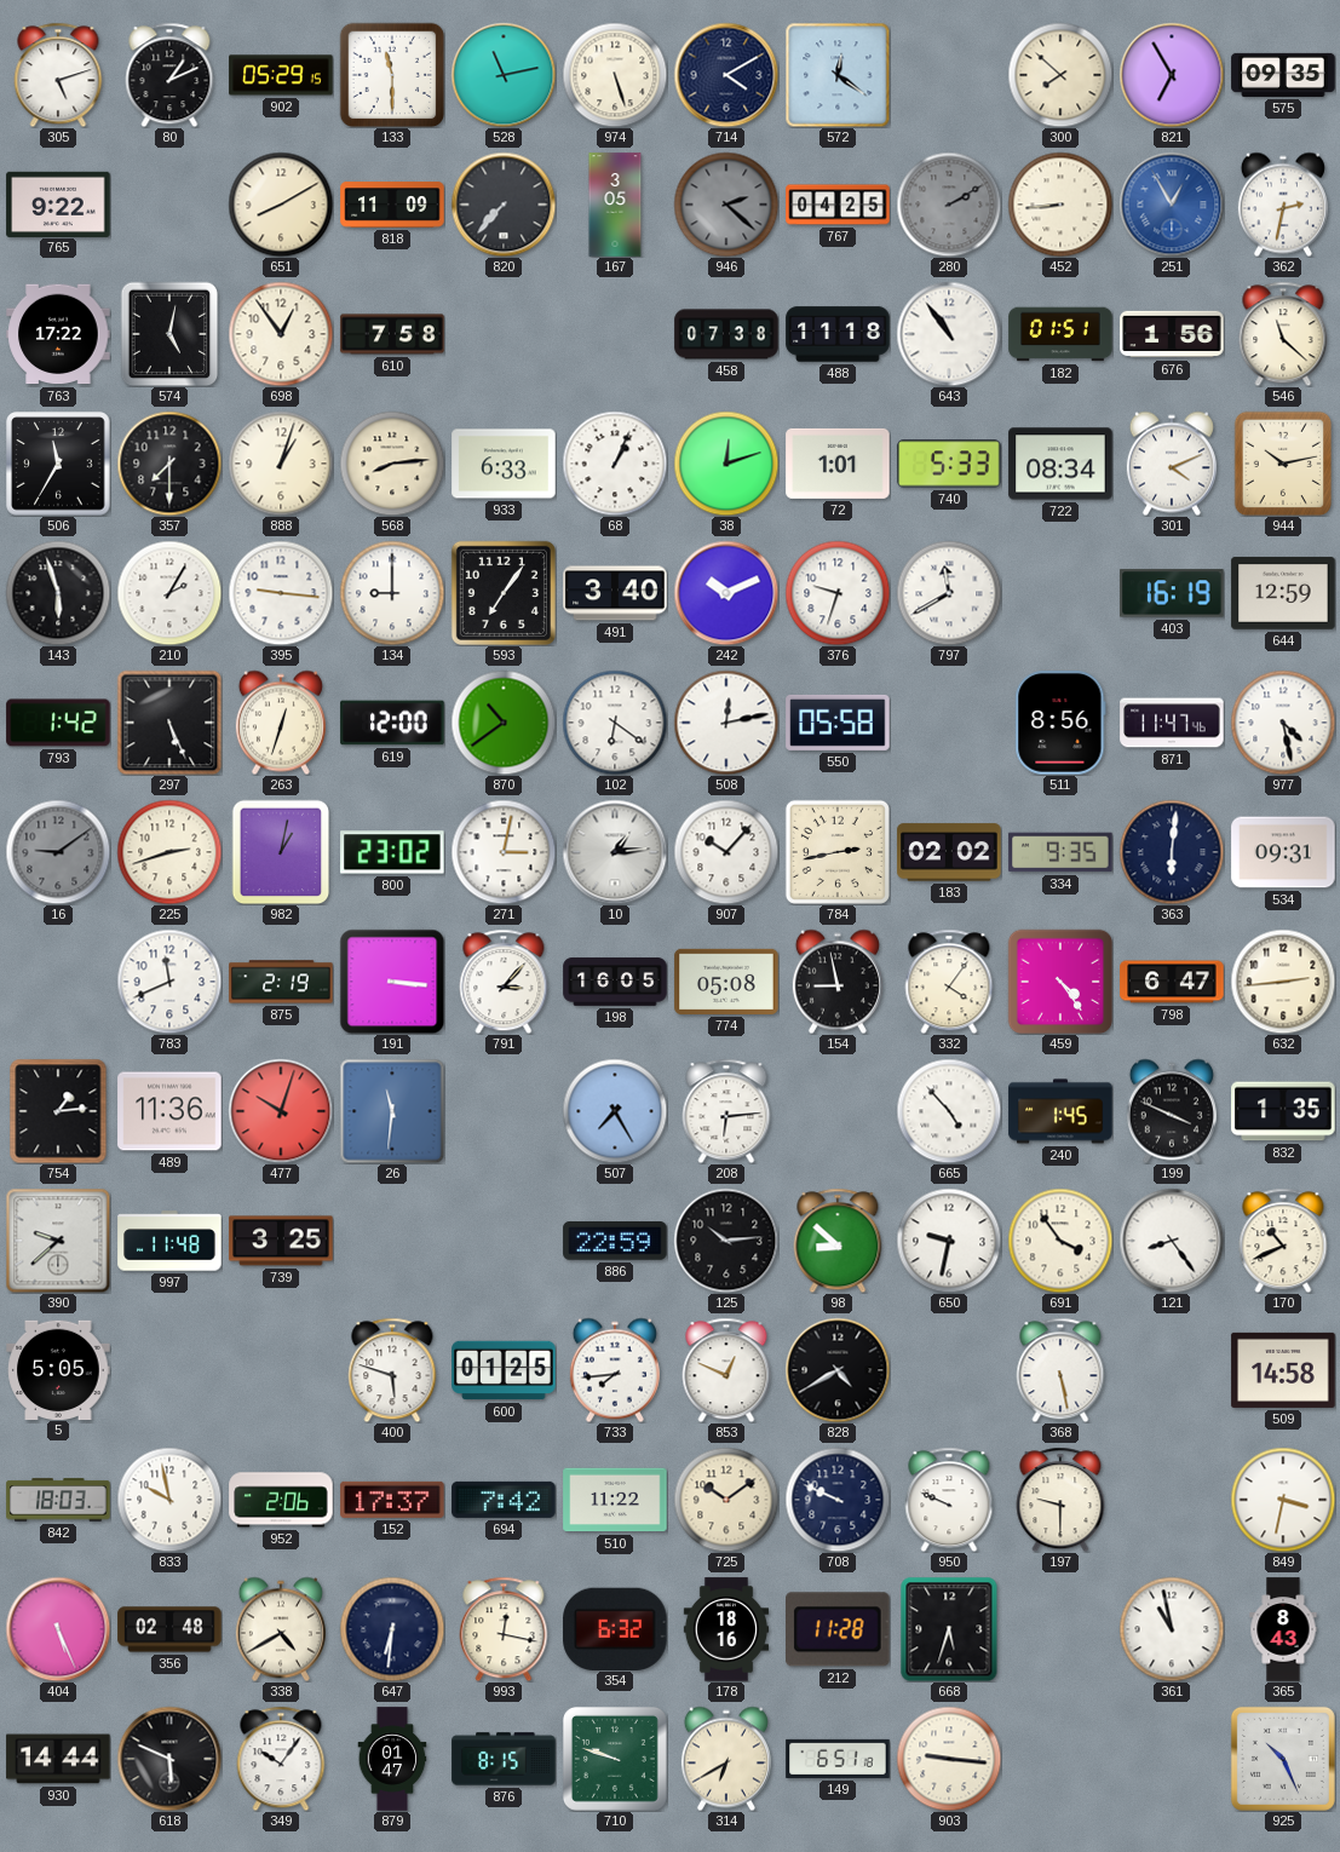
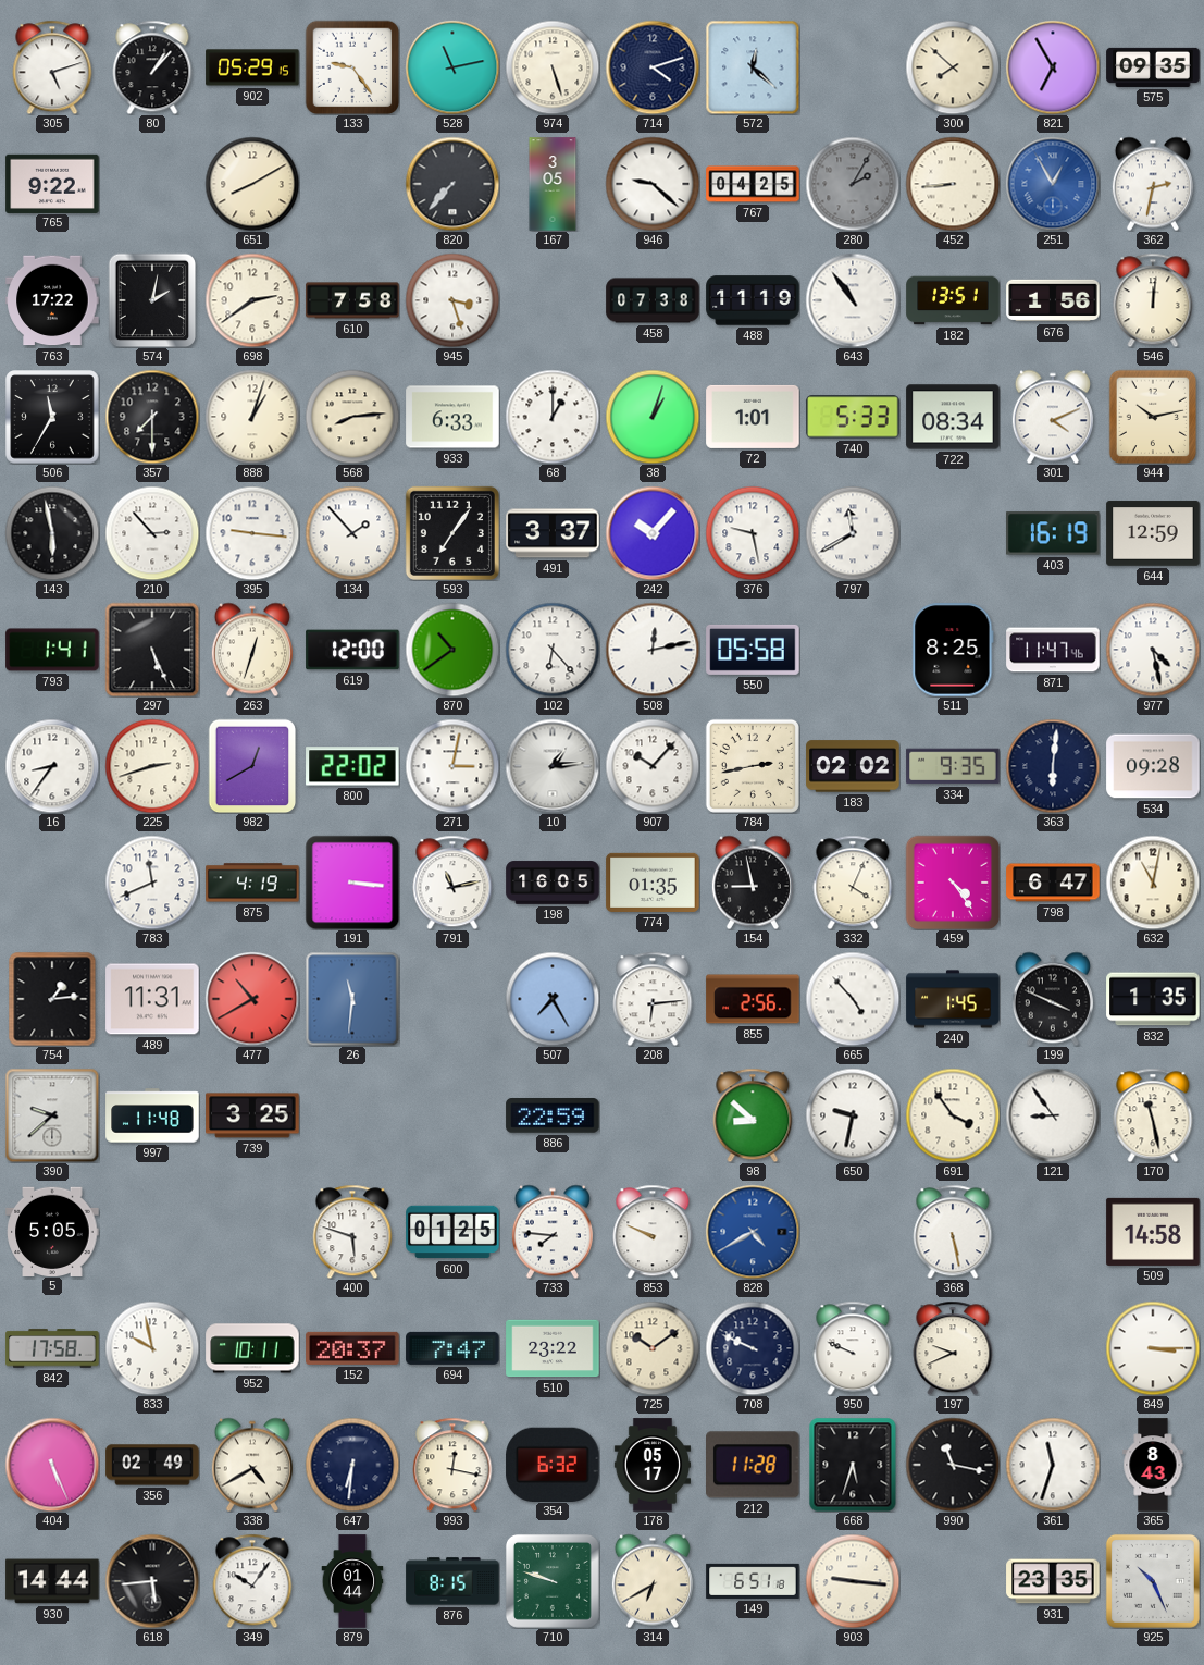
80: 1:11 -> 1:07
133: 11:30 -> 9:24
714: 4:10 -> 4:12
572: 12:21 -> 12:22
818: 11:09 -> none
946: 2:22 -> 9:22
946 dial: grey -> white
280: 2:10 -> 2:05
574: 5:02 -> 2:02
698: 12:54 -> 2:39
945: none -> 3:27
488: 11:18 -> 11:19
182: 01:51 -> 13:51
546: 11:22 -> 12:01
68: 1:04 -> 1:00
38: 12:12 -> 1:03
143: 5:57 -> 5:58
210: 2:05 -> 2:53
134: 9:00 -> 1:53
491: 3:40 -> 3:37
242: 10:11 -> 10:07
376: 9:33 -> 9:28
793: 1:42 -> 1:41
102: 6:21 -> 6:23
511: 8:56 -> 8:25
16: 9:09 -> 8:36
16 dial: grey -> white
982: 1:02 -> 12:40
800: 23:02 -> 22:02
534: 09:31 -> 09:28
875: 2:19 -> 4:19
791: 3:07 -> 11:13
774: 05:08 -> 01:35
332: 4:06 -> 4:04
632: 2:44 -> 11:02
489: 11:36 -> 11:31
477: 10:03 -> 10:40
855: none -> 2:56
125: 10:14 -> none
121: 8:24 -> 8:54
170: 10:41 -> 11:28
733: 7:44 -> 7:46
853: 12:49 -> 9:49
828 dial: black -> blue
842: 18:03 -> 17:58
952: 2:06 -> 10:11
152: 17:37 -> 20:37
694: 7:42 -> 7:47
510: 11:22 -> 23:22
197: 9:30 -> 9:41
849: 3:32 -> 3:15
356: 02:48 -> 02:49
178: 18:16 -> 05:17
990: none -> 11:17
361: 10:58 -> 11:33
618: 5:49 -> 5:44
879: 01:47 -> 01:44
931: none -> 23:35
